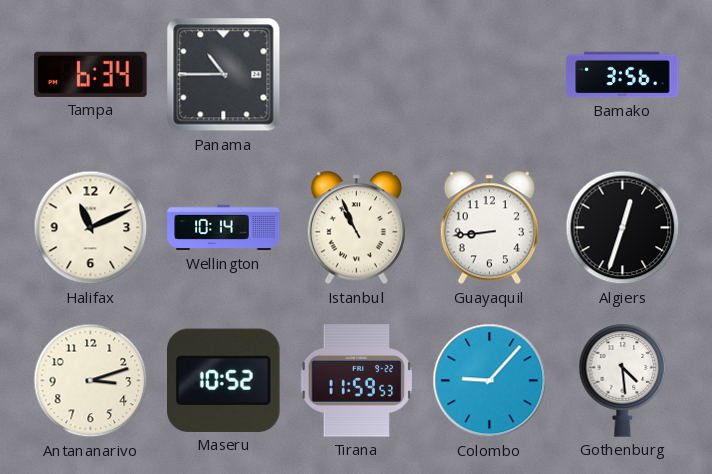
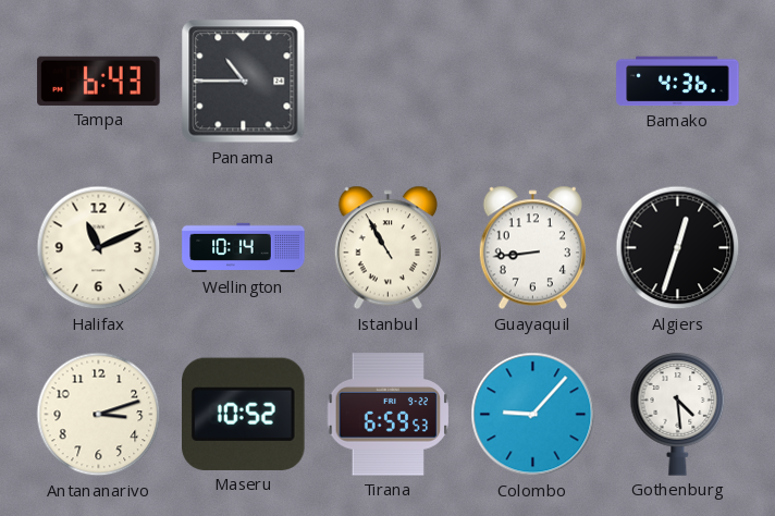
Tampa: 6:34 -> 6:43
Bamako: 3:56 -> 4:36
Istanbul: 10:56 -> 10:55
Tirana: 11:59 -> 6:59
